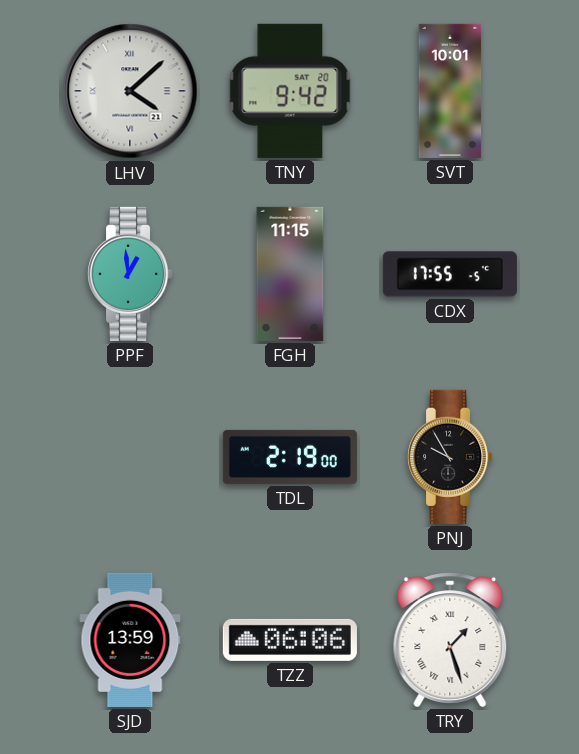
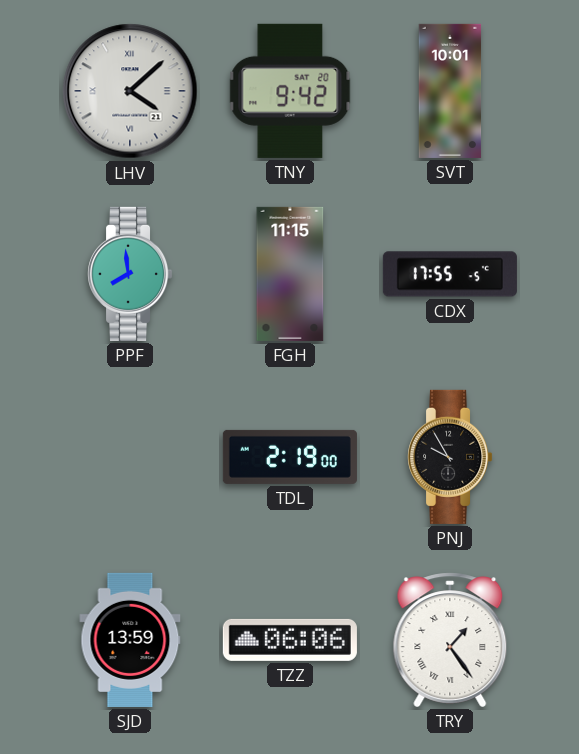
PPF: 12:59 -> 7:59
TRY: 1:27 -> 1:24
